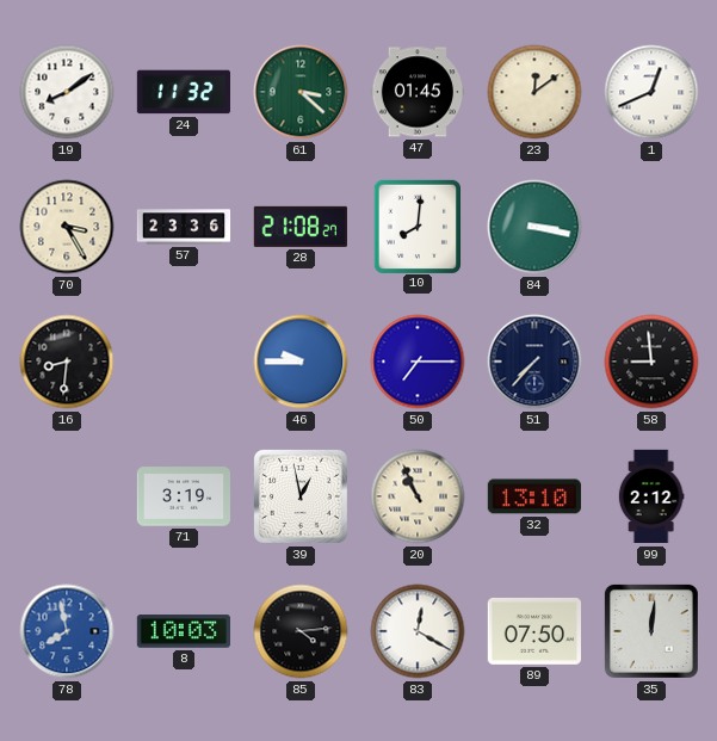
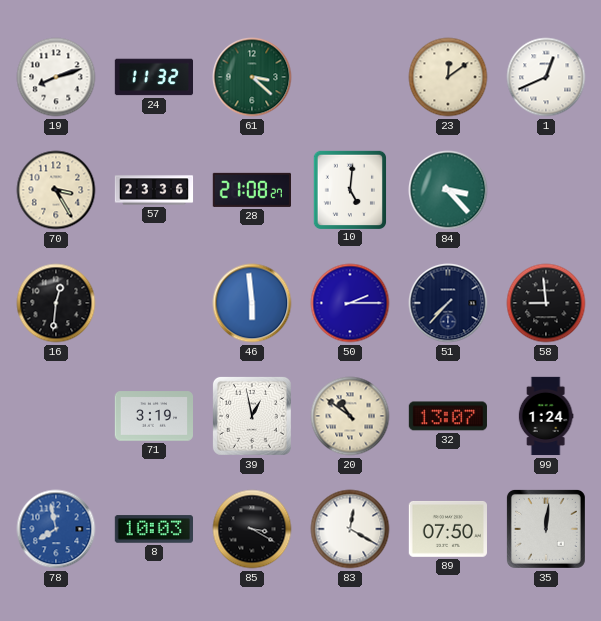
19: 8:09 -> 8:12
47: 01:45 -> none
10: 8:01 -> 5:01
84: 3:17 -> 3:23
16: 8:31 -> 12:31
46: 9:45 -> 5:59
50: 7:15 -> 2:15
20: 10:56 -> 10:51
32: 13:10 -> 13:07
99: 2:12 -> 1:24
85: 4:14 -> 3:20
